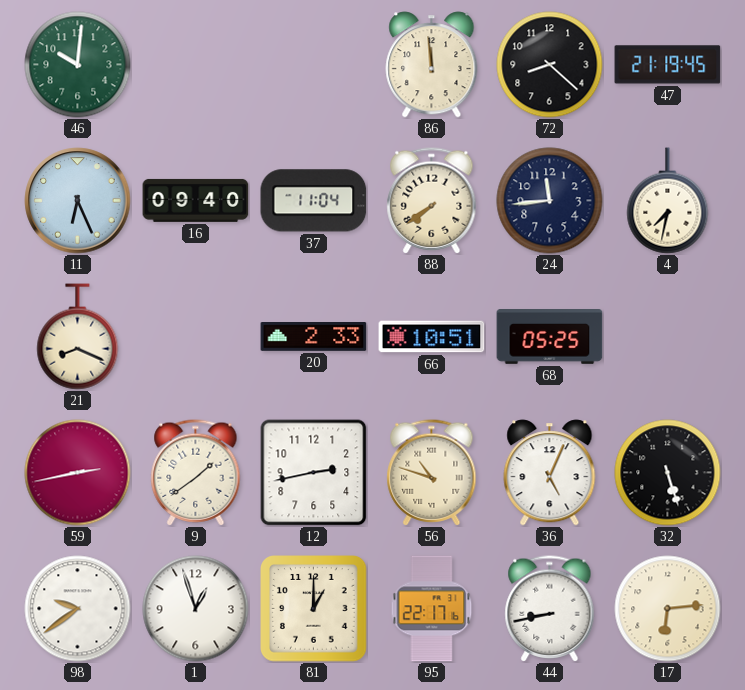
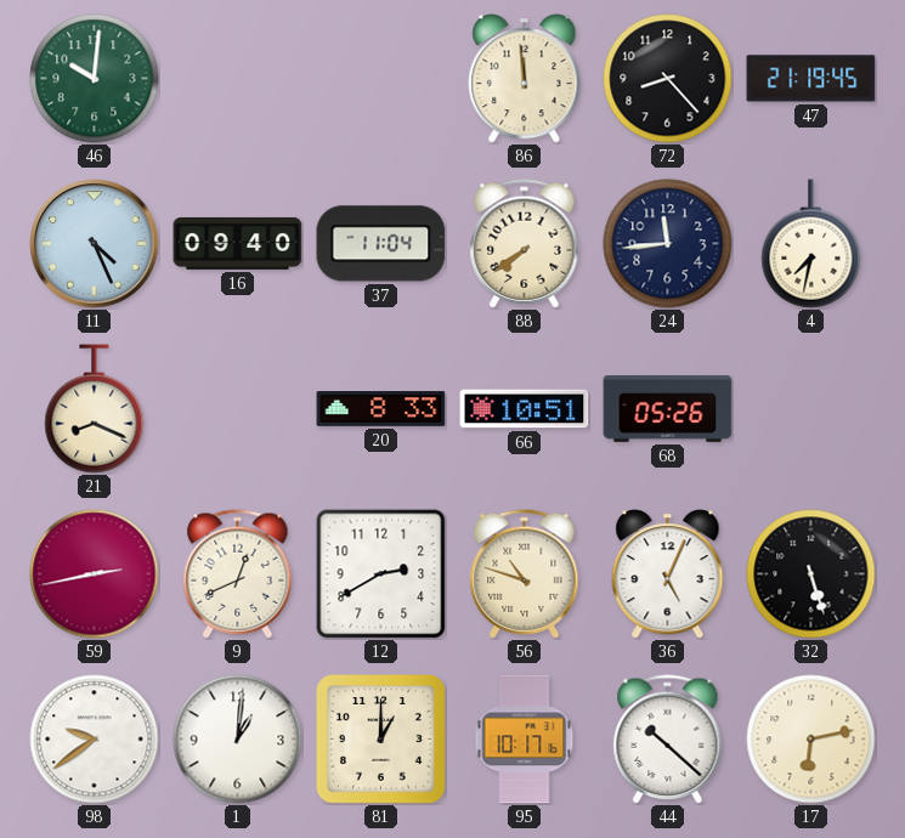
72: 8:22 -> 8:23
11: 6:26 -> 4:26
20: 2:33 -> 8:33
68: 05:25 -> 05:26
9: 1:39 -> 12:41
12: 2:43 -> 2:40
1: 12:57 -> 1:01
95: 22:17 -> 10:17
44: 8:43 -> 10:22
17: 6:14 -> 6:13
